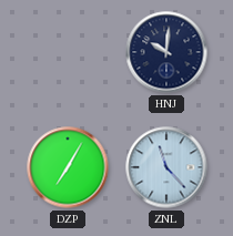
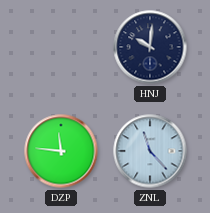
DZP: 7:05 -> 11:46
